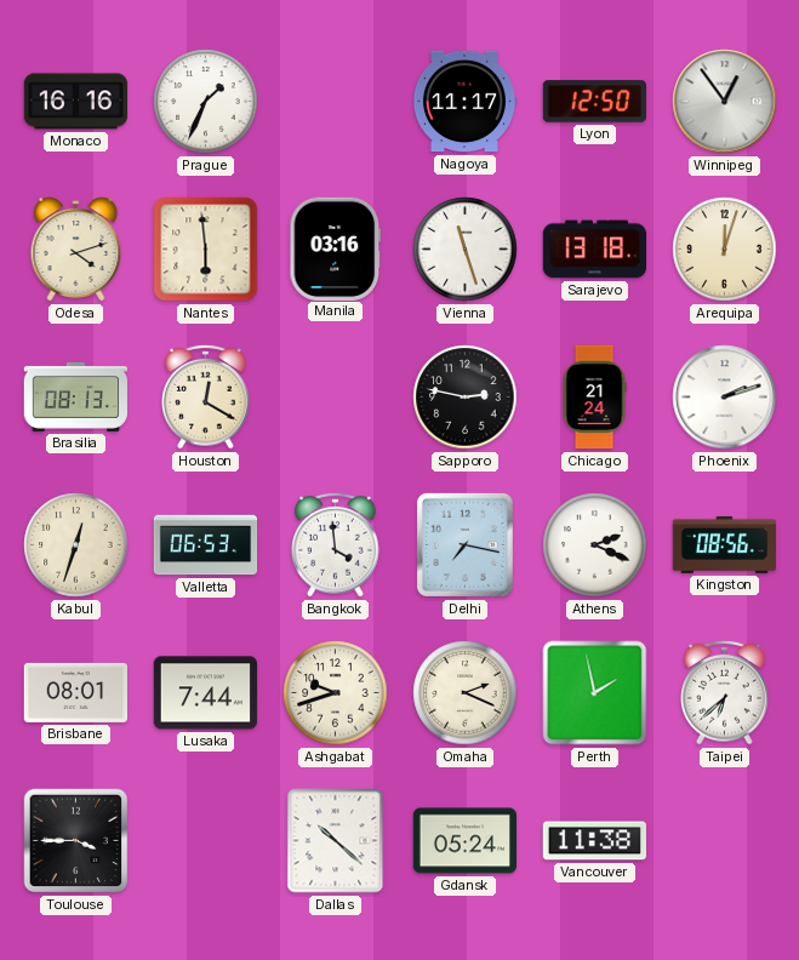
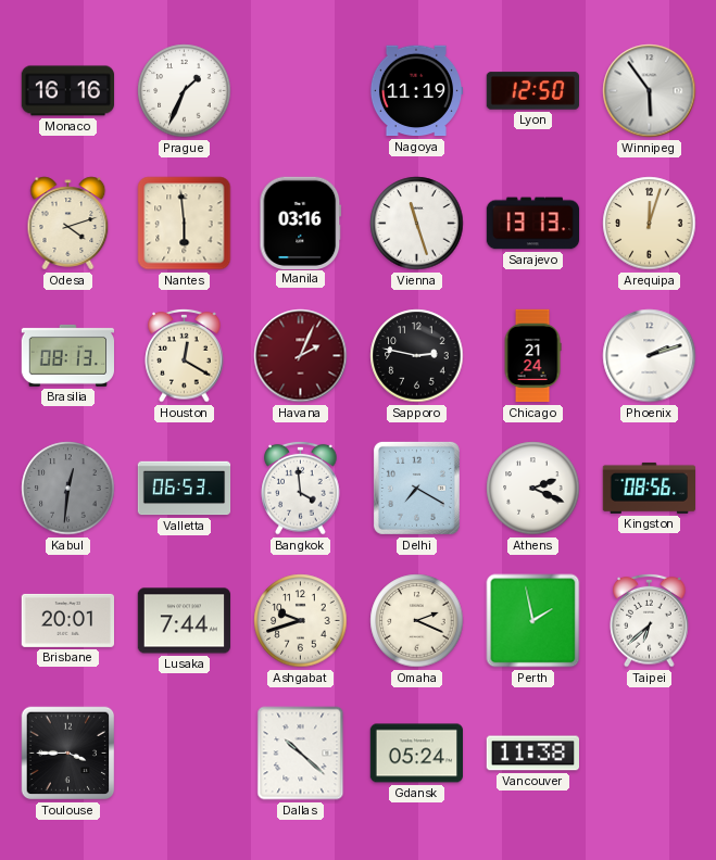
Nagoya: 11:17 -> 11:19
Winnipeg: 12:54 -> 5:54
Sarajevo: 13:18 -> 13:13
Havana: none -> 2:04
Kabul: 12:33 -> 12:31
Kabul dial: cream -> grey
Delhi: 7:17 -> 7:20
Brisbane: 08:01 -> 20:01
